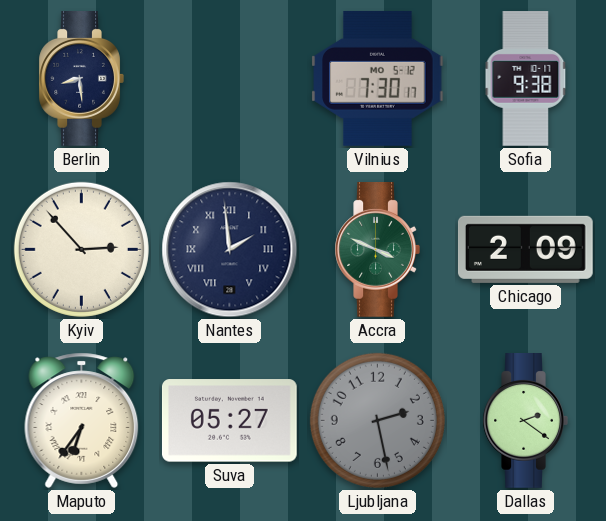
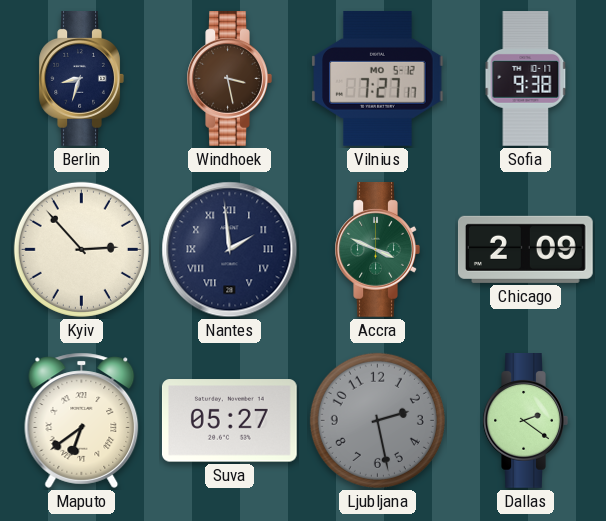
Berlin: 8:29 -> 8:33
Windhoek: none -> 3:28
Vilnius: 7:30 -> 7:27
Maputo: 6:36 -> 6:39
